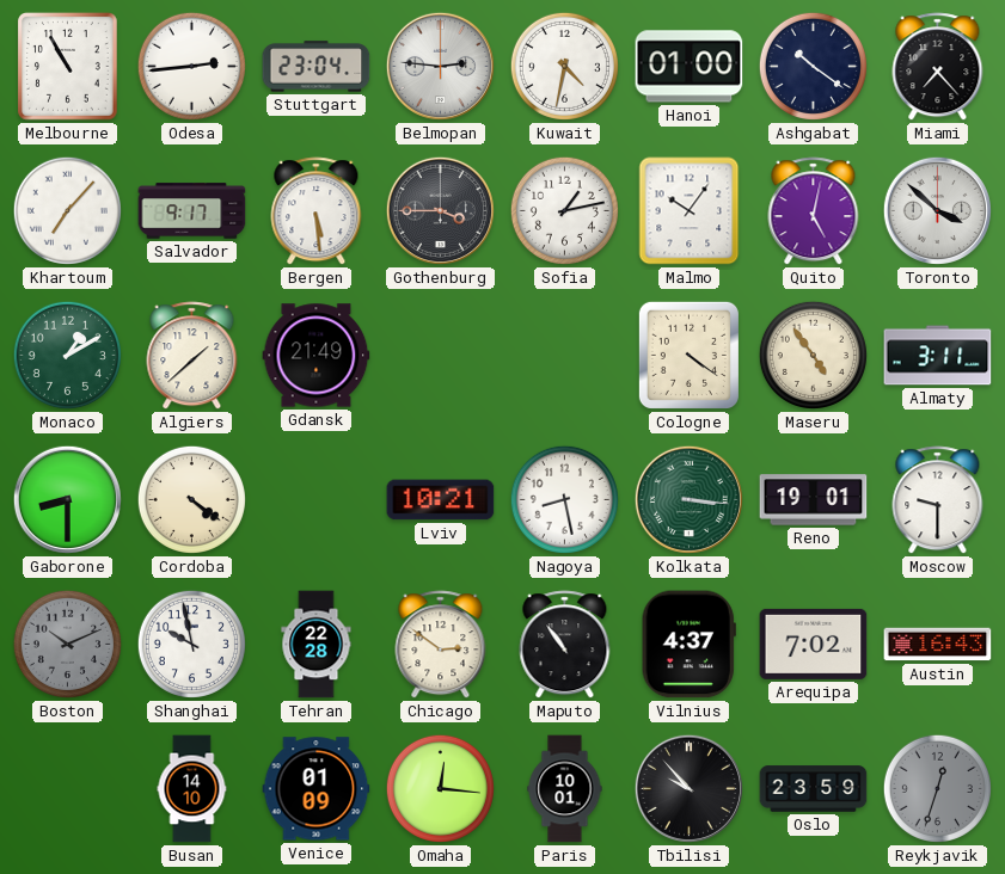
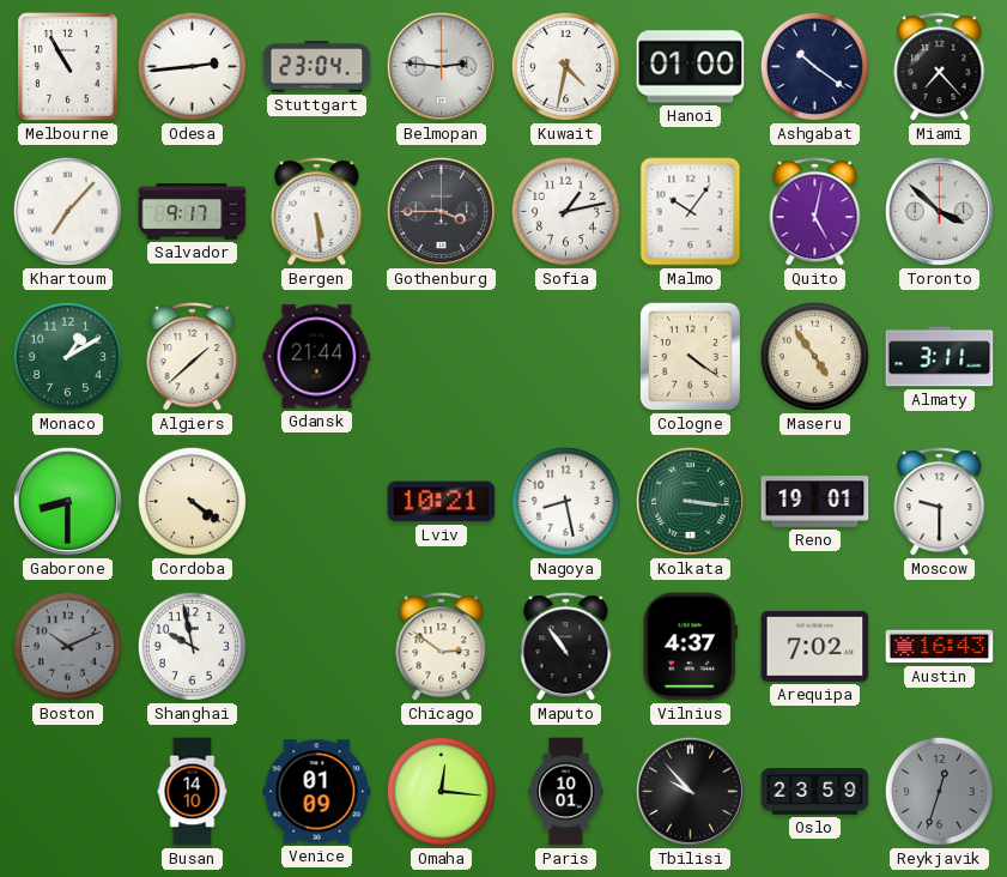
Gdansk: 21:49 -> 21:44
Tehran: 22:28 -> none
